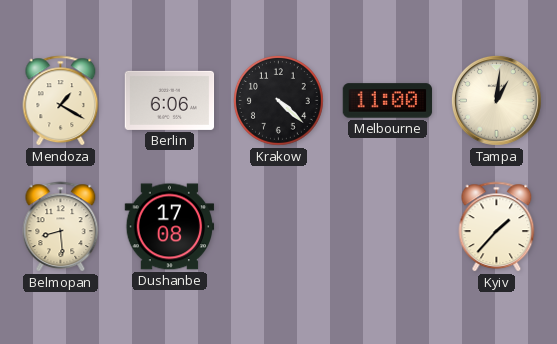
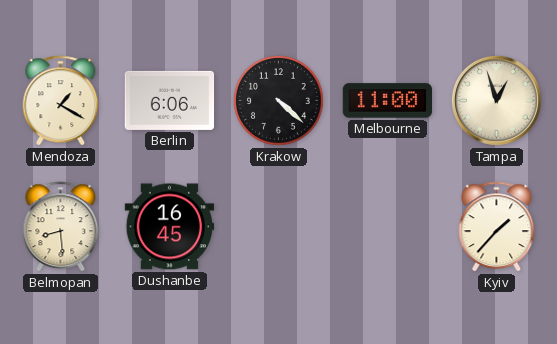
Tampa: 1:01 -> 12:57
Dushanbe: 17:08 -> 16:45
